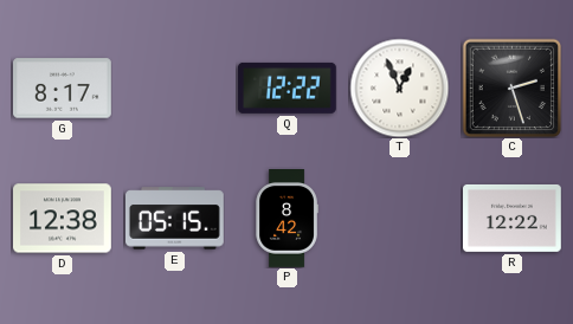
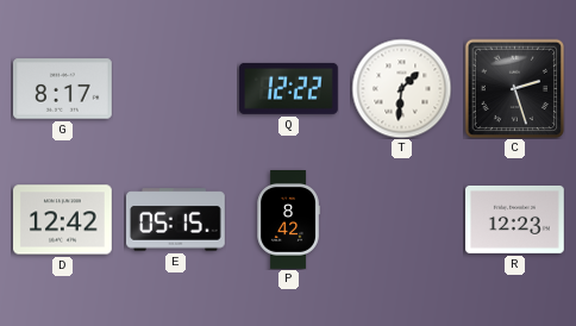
T: 12:56 -> 1:31
D: 12:38 -> 12:42
R: 12:22 -> 12:23
